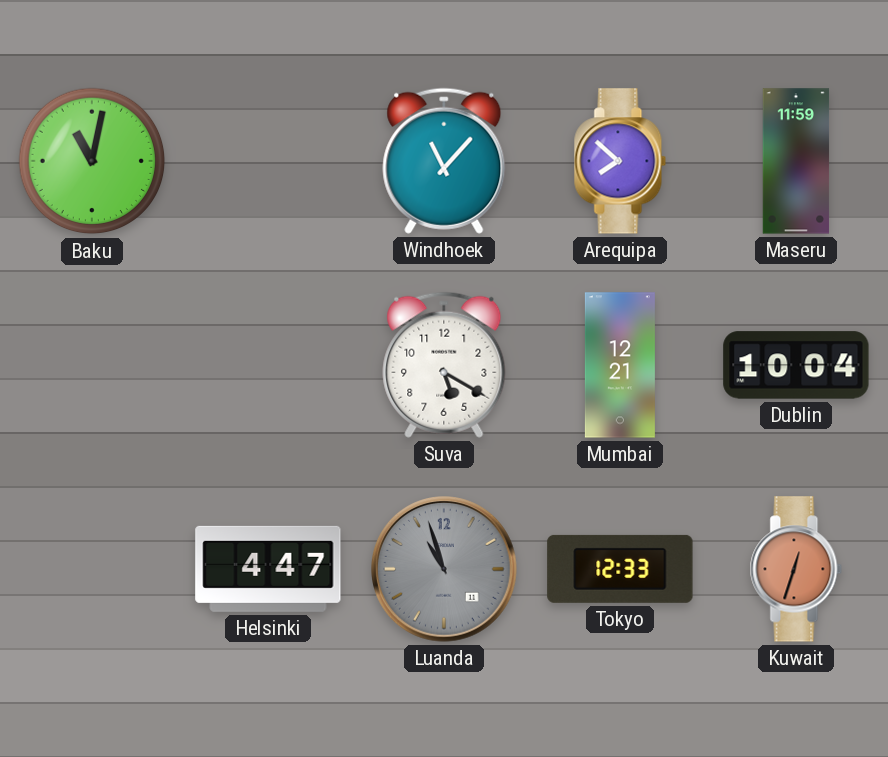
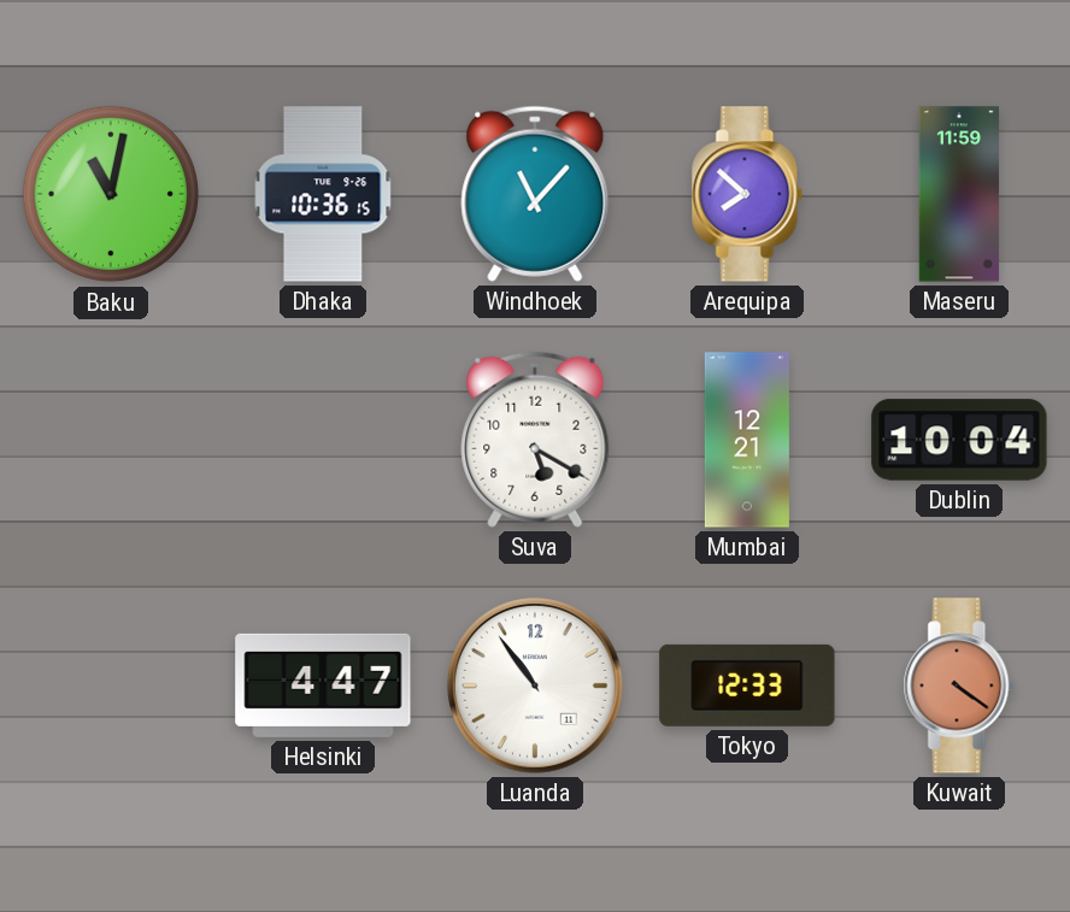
Dhaka: none -> 10:36
Luanda: 10:57 -> 10:54
Luanda dial: grey -> white
Kuwait: 12:33 -> 4:21
